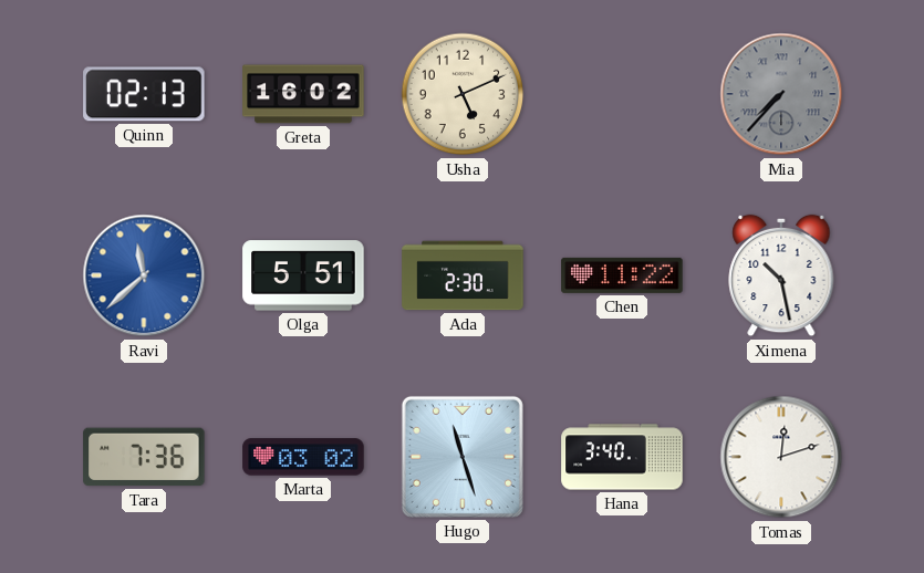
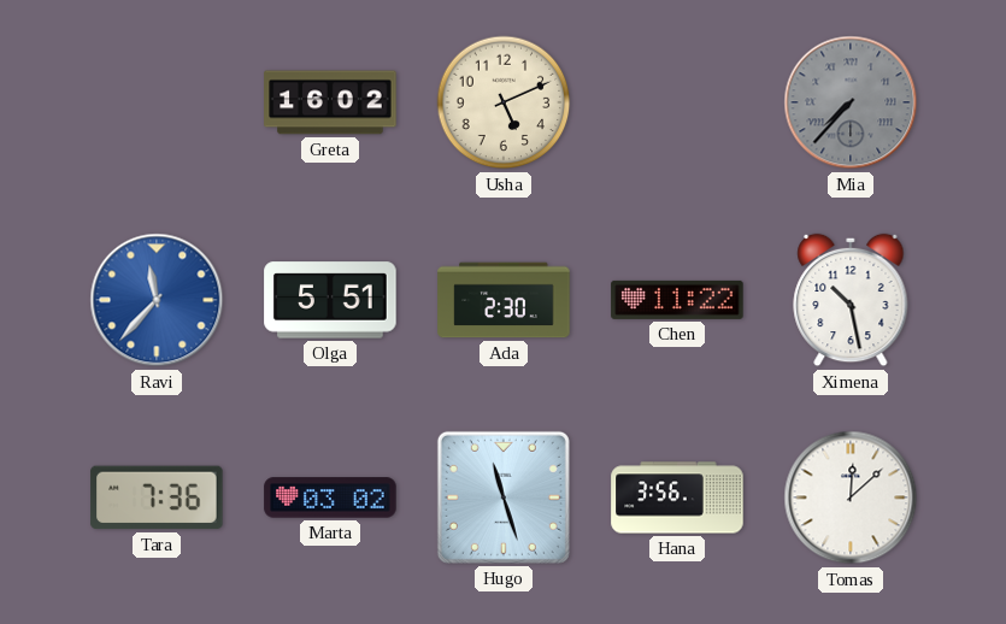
Quinn: 02:13 -> none
Ravi: 11:38 -> 11:37
Hana: 3:40 -> 3:56
Tomas: 12:12 -> 12:08
